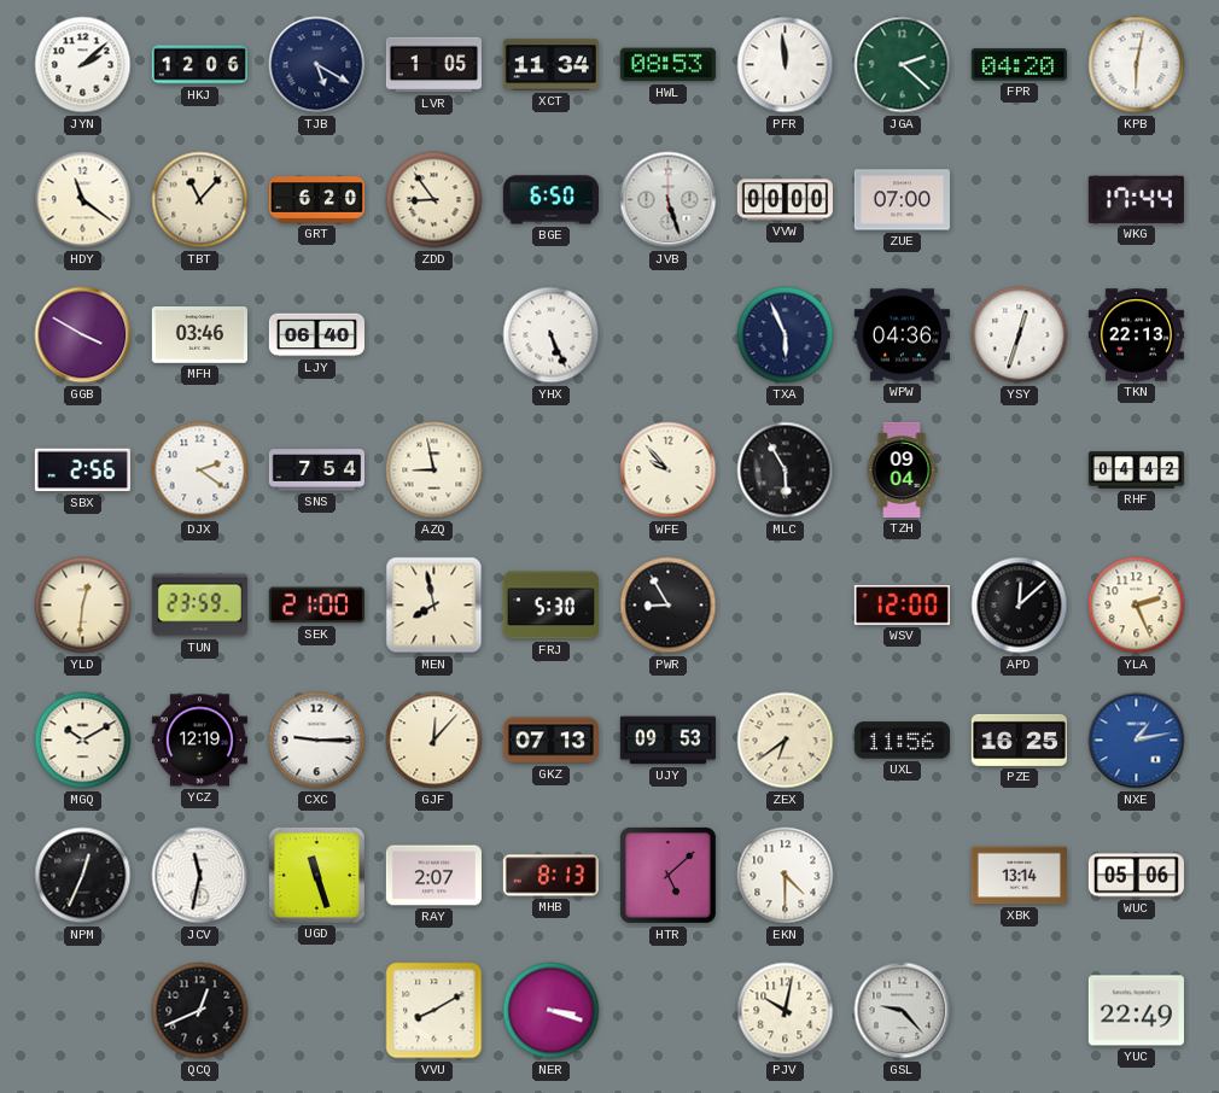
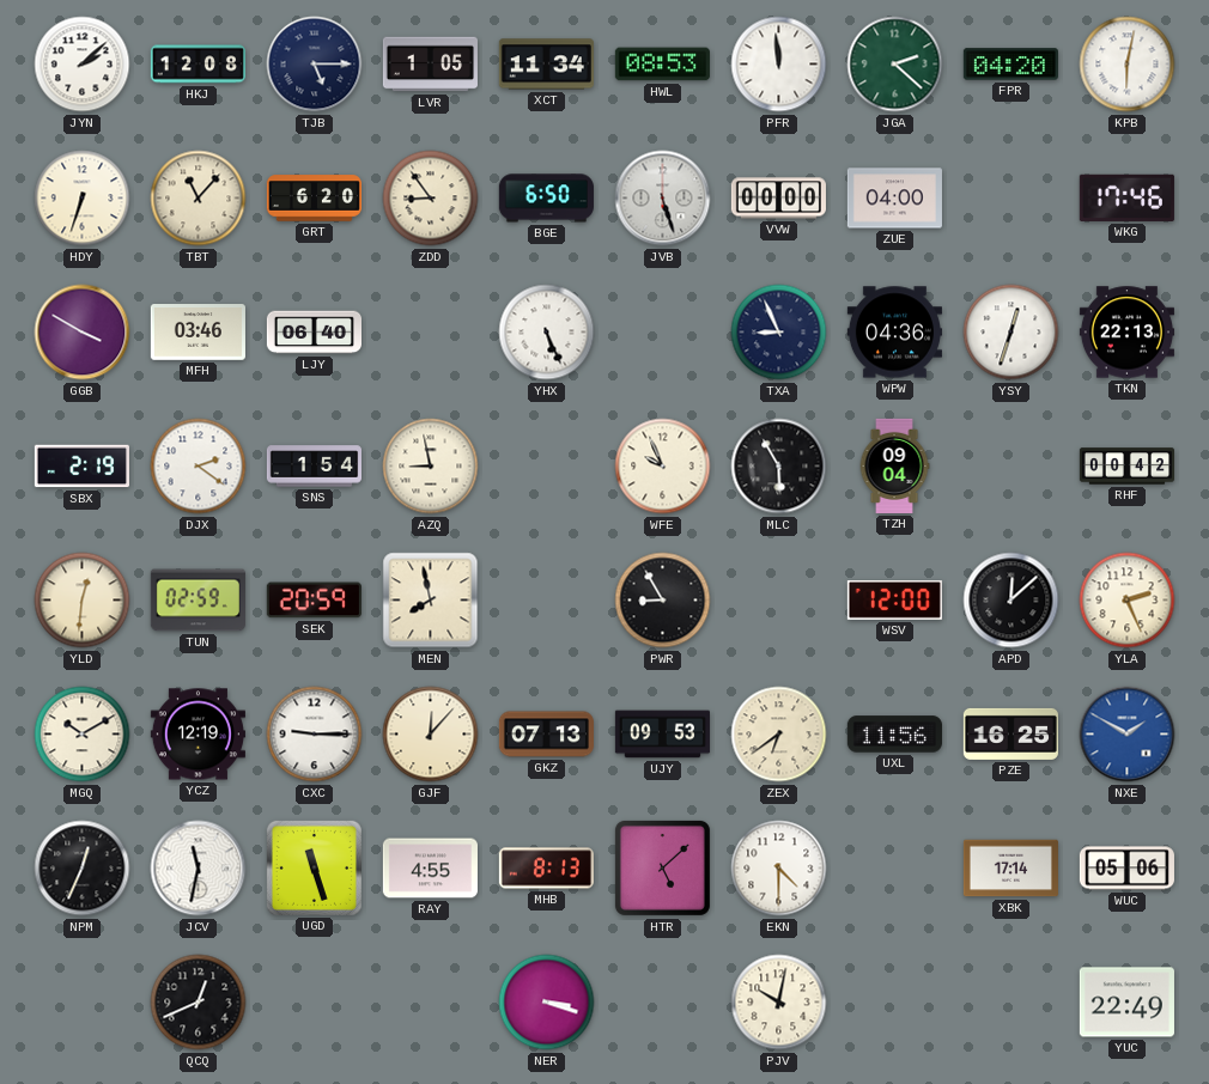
HKJ: 12:06 -> 12:08
TJB: 5:20 -> 5:15
HDY: 11:21 -> 6:33
ZUE: 07:00 -> 04:00
WKG: 17:44 -> 17:46
TXA: 5:56 -> 8:56
SBX: 2:56 -> 2:19
SNS: 7:54 -> 1:54
WFE: 9:53 -> 9:56
RHF: 04:42 -> 00:42
TUN: 23:59 -> 02:59
SEK: 21:00 -> 20:59
FRJ: 5:30 -> none
NXE: 1:13 -> 1:50
RAY: 2:07 -> 4:55
XBK: 13:14 -> 17:14
VVU: 8:10 -> none
GSL: 9:23 -> none
